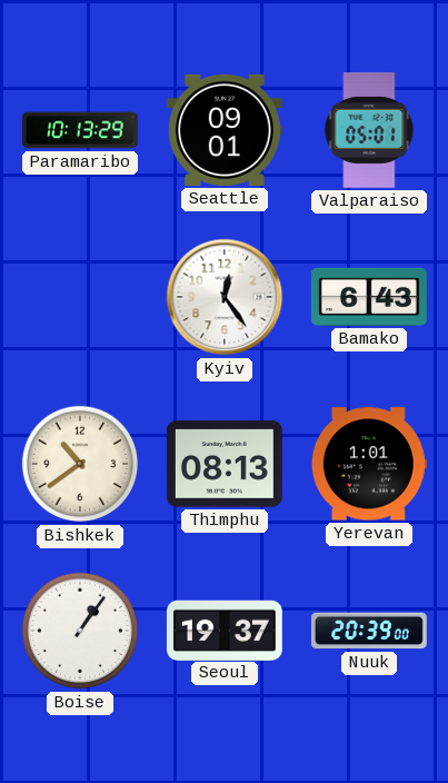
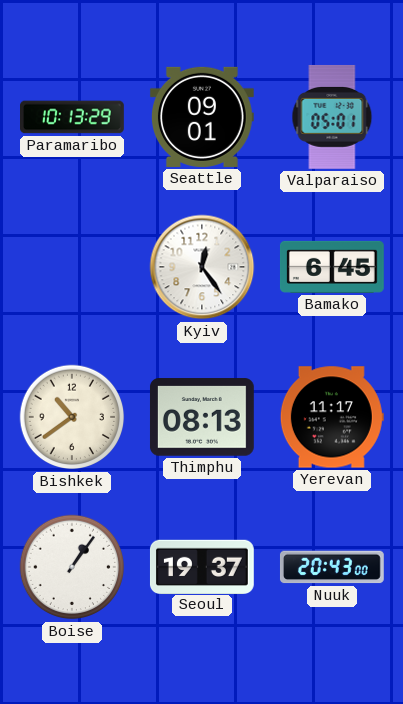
Bamako: 6:43 -> 6:45
Yerevan: 1:01 -> 11:17
Nuuk: 20:39 -> 20:43
